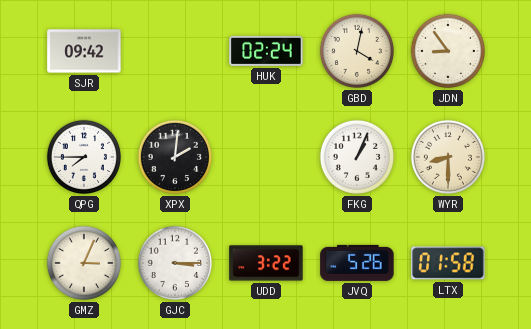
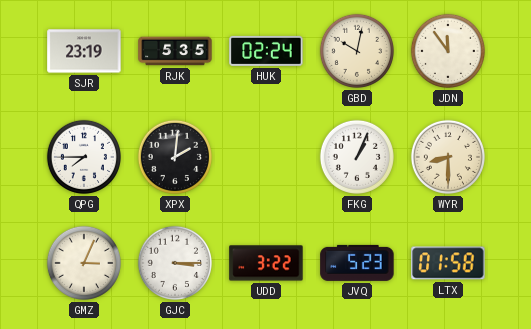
SJR: 09:42 -> 23:19
RJK: none -> 5:35
GBD: 4:02 -> 10:02
JDN: 8:54 -> 11:54
JVQ: 5:26 -> 5:23
